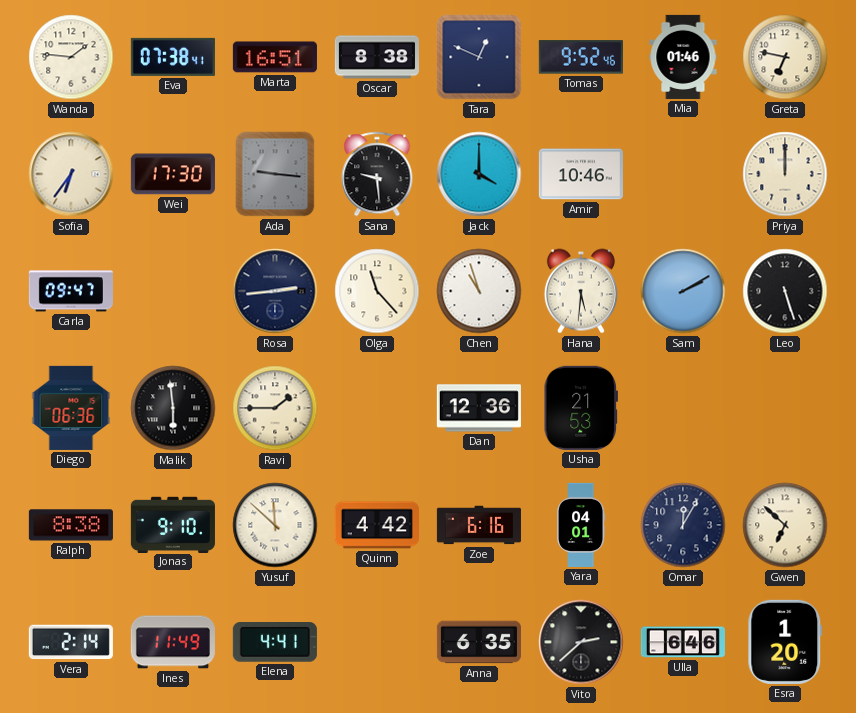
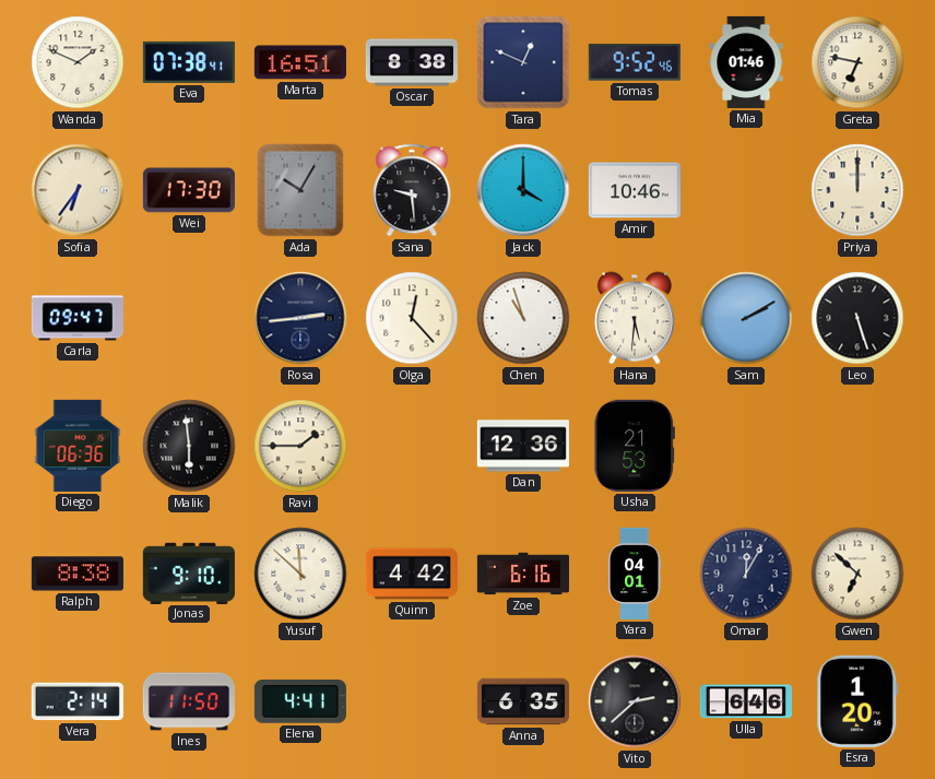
Wanda: 1:46 -> 1:49
Ada: 9:16 -> 10:05
Olga: 11:23 -> 12:23
Ines: 11:49 -> 11:50
